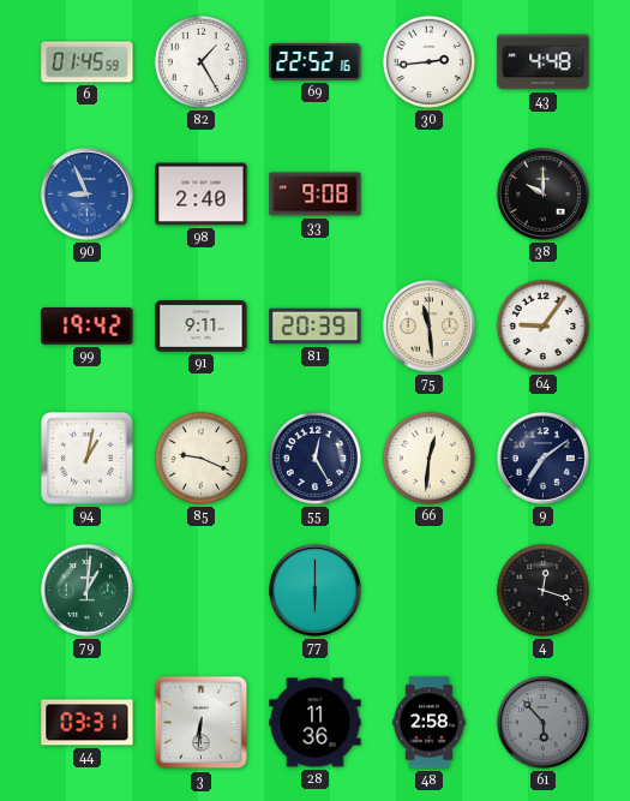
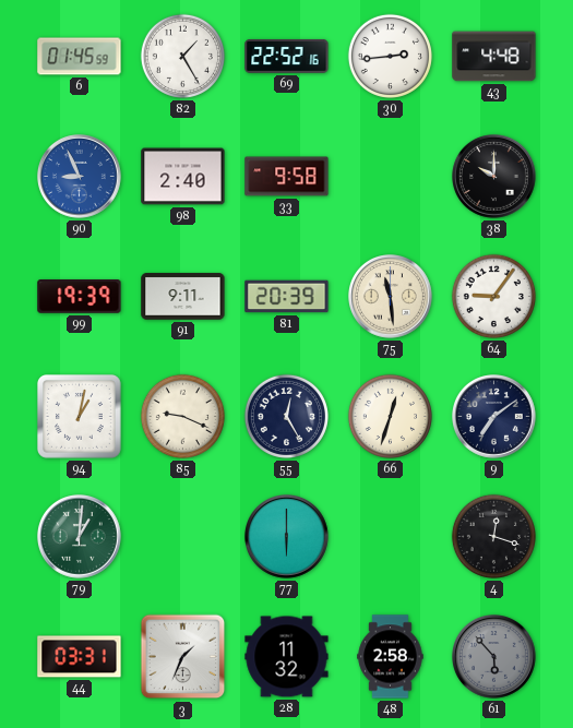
33: 9:08 -> 9:58
99: 19:42 -> 19:39
66: 12:31 -> 12:33
3: 6:31 -> 1:34
28: 11:36 -> 11:32
